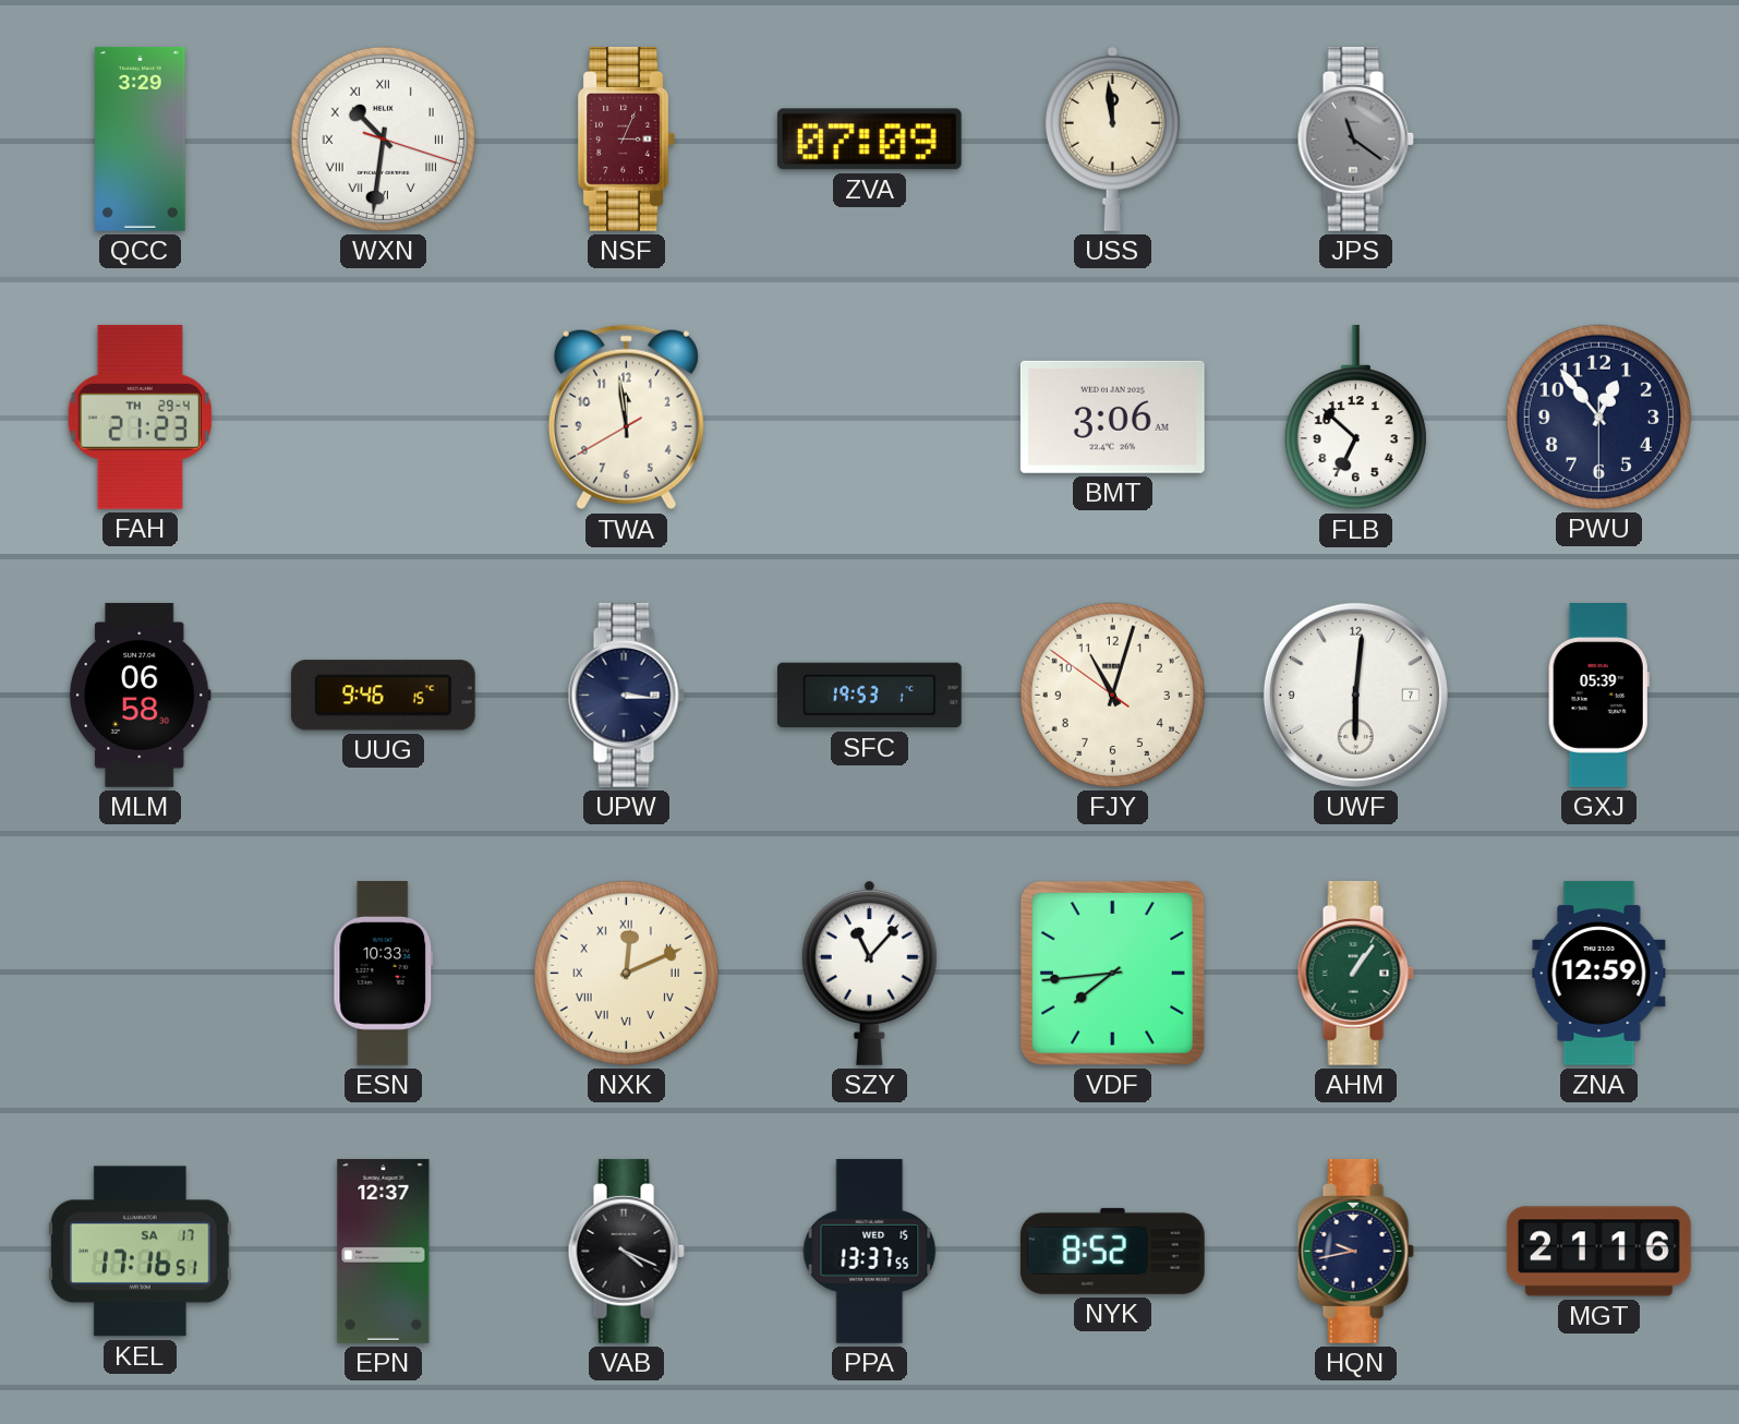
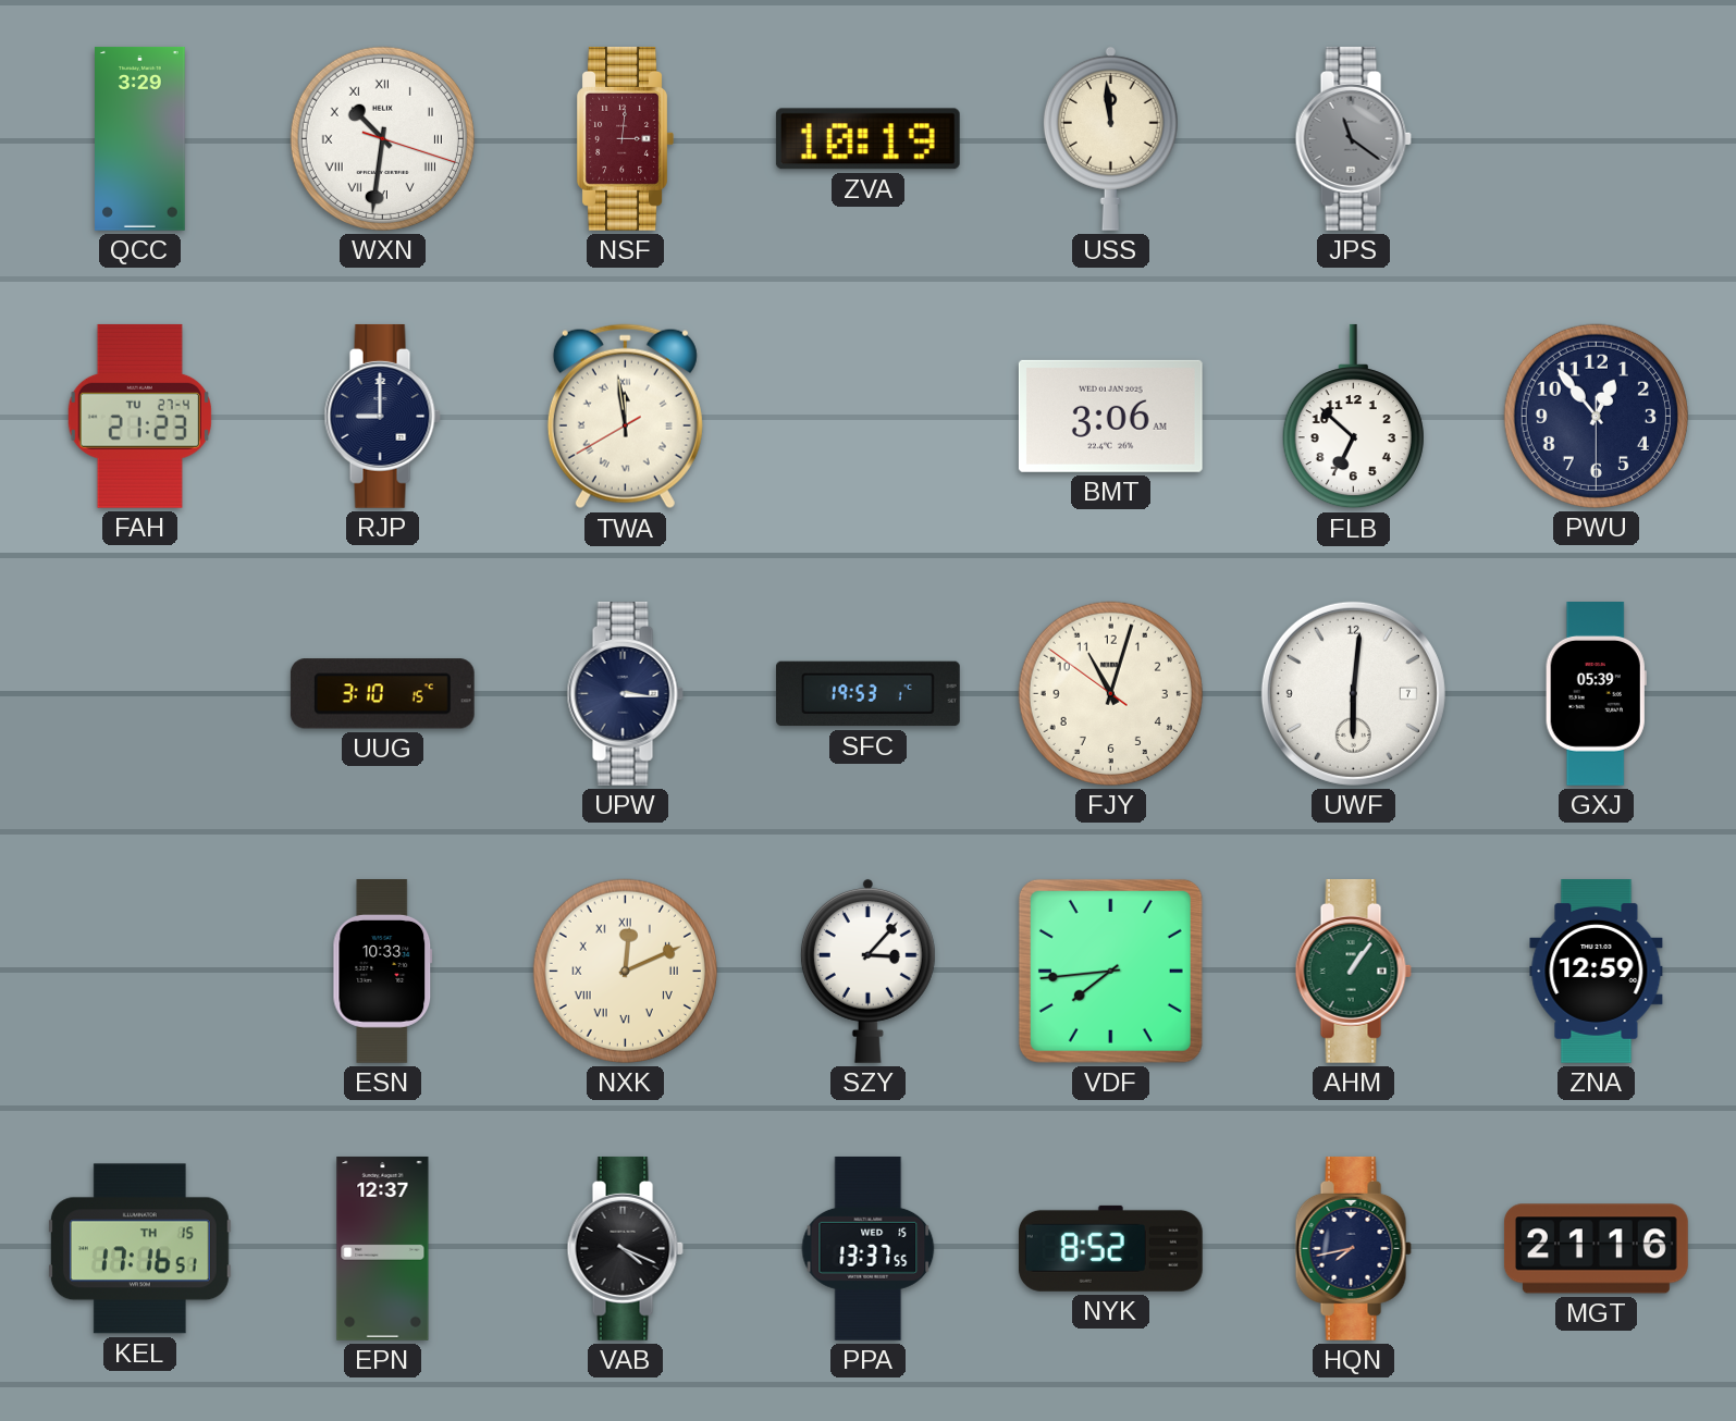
NSF: 3:04 -> 3:01
ZVA: 07:09 -> 10:19
FAH date: TH 29-4 -> TU 27-4
RJP: none -> 9:00
TWA numerals: Arabic -> Roman
MLM: 06:58 -> none
UUG: 9:46 -> 3:10
SZY: 11:07 -> 3:07
KEL date: SA 17 -> TH 15
HQN: 9:43 -> 7:43
